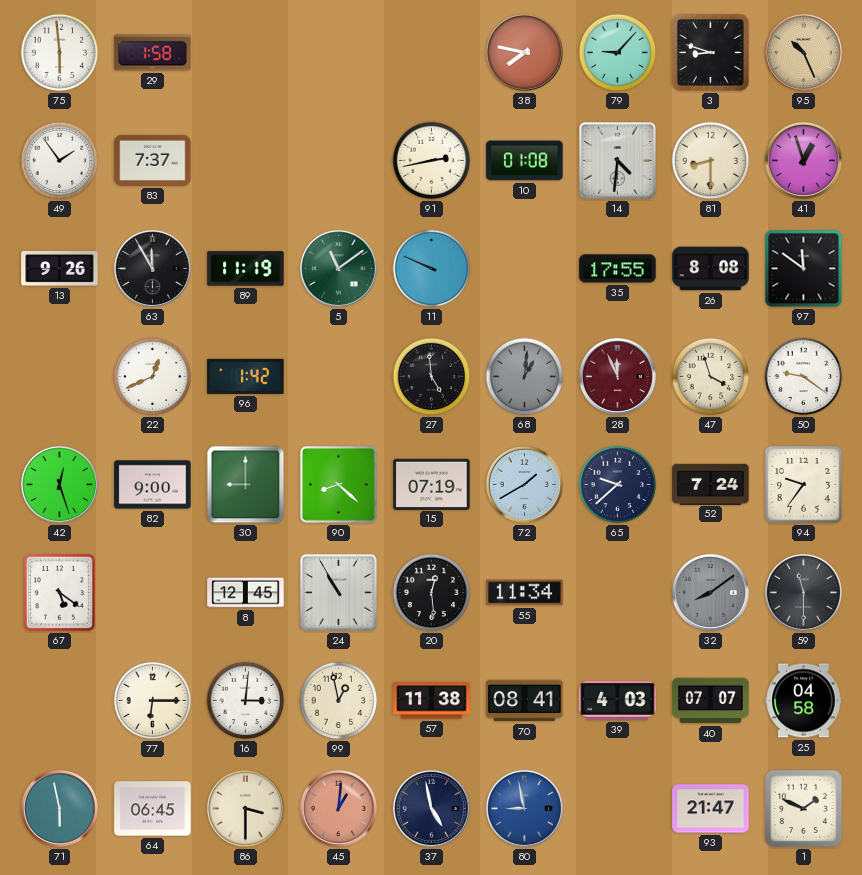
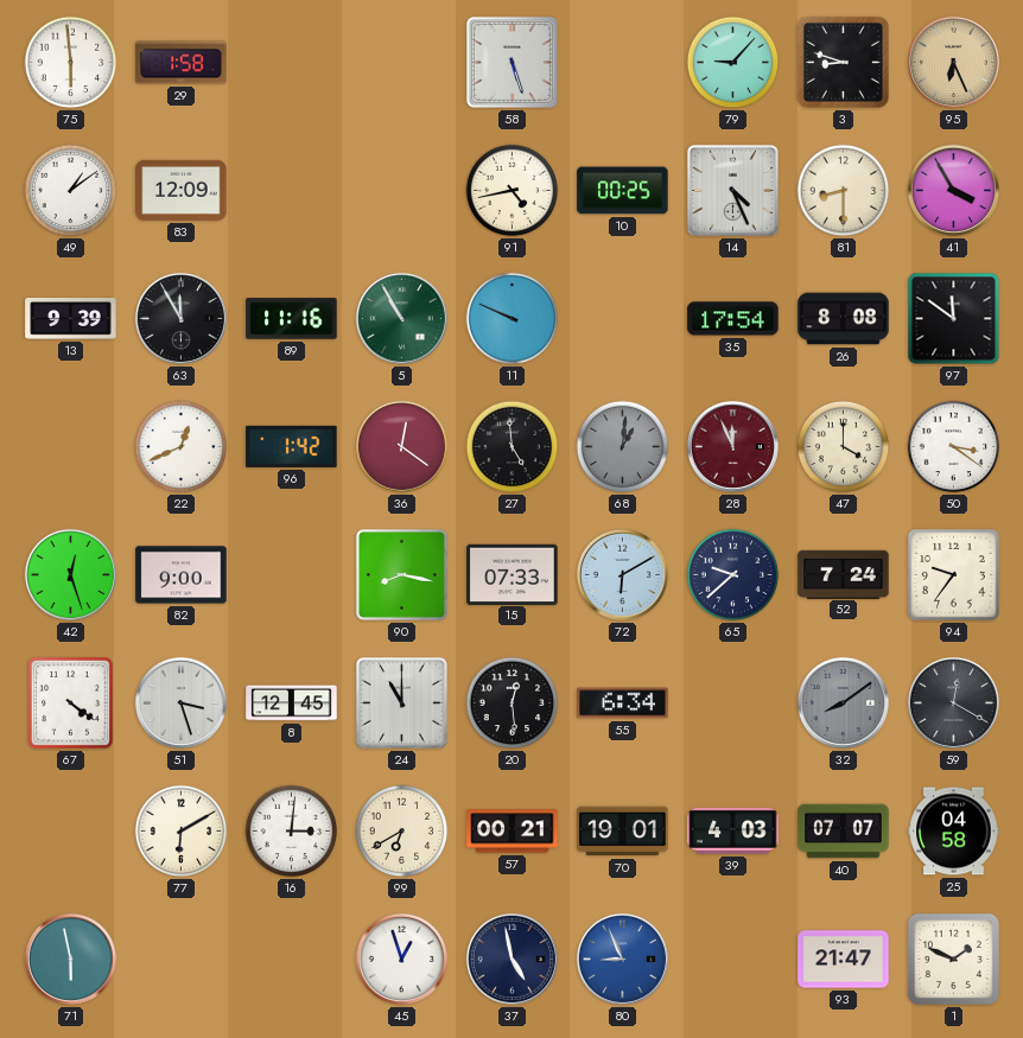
58: none -> 5:27
38: 7:47 -> none
95: 10:26 -> 6:26
49: 1:54 -> 1:09
83: 7:37 -> 12:09
91: 2:43 -> 4:43
10: 01:08 -> 00:25
14: 4:31 -> 4:26
41: 12:57 -> 3:55
13: 9:26 -> 9:39
89: 11:19 -> 11:16
5: 11:09 -> 10:55
35: 17:55 -> 17:54
36: none -> 12:21
47: 3:57 -> 4:00
50: 9:21 -> 3:21
30: 9:00 -> none
90: 8:22 -> 8:17
15: 07:19 -> 07:33
72: 1:40 -> 6:10
67: 5:21 -> 4:21
51: none -> 3:27
24: 10:55 -> 11:00
55: 11:34 -> 6:34
59: 11:30 -> 12:20
77: 6:15 -> 6:10
99: 12:58 -> 6:40
57: 11:38 -> 00:21
70: 08:41 -> 19:01
64: 06:45 -> none
86: 3:30 -> none
45: 1:01 -> 12:57
45 dial: salmon -> white
80: 8:58 -> 8:56
